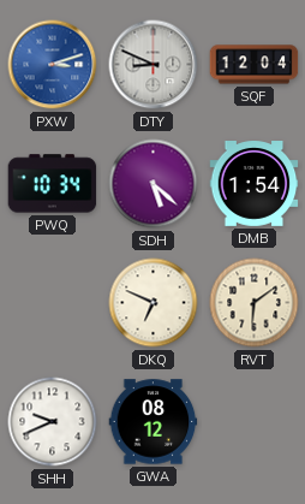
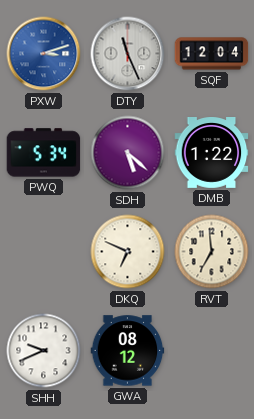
DTY: 8:49 -> 11:26
PWQ: 10:34 -> 5:34
DMB: 1:54 -> 1:22
RVT: 6:09 -> 6:59
